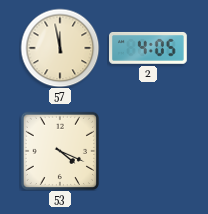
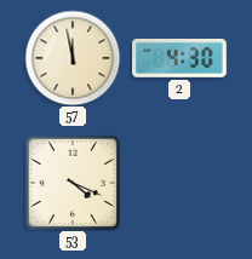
2: 4:05 -> 4:30
